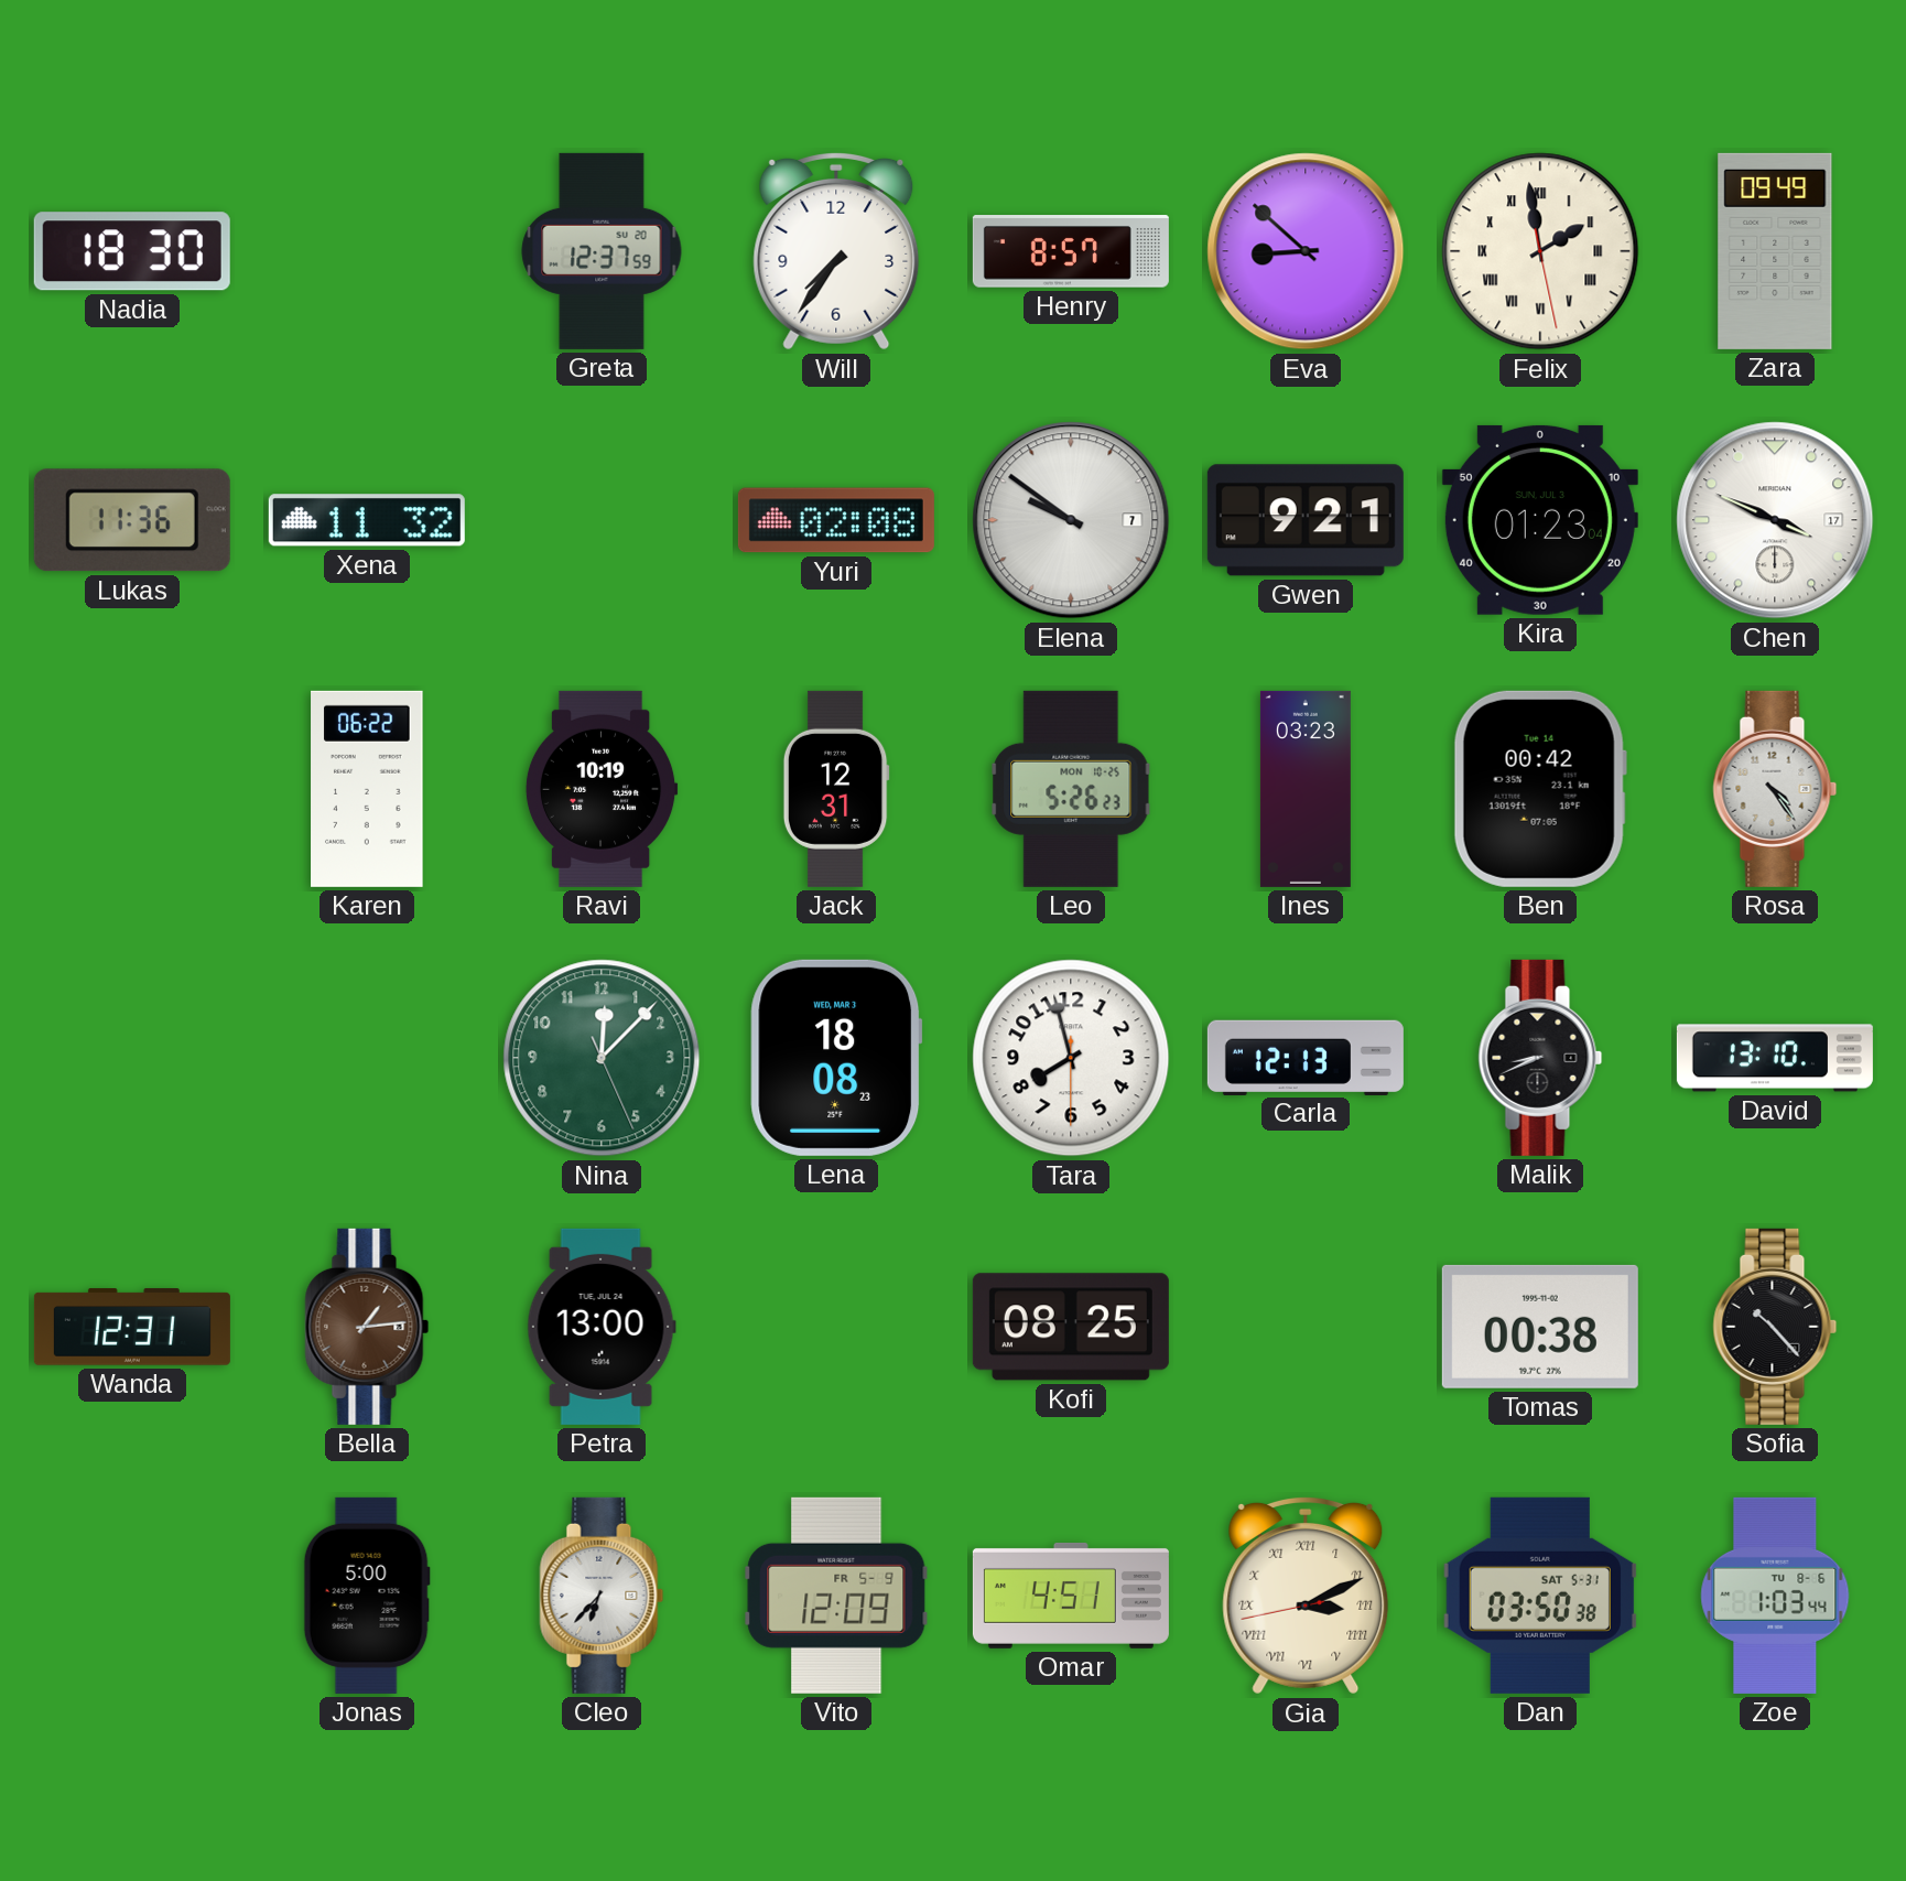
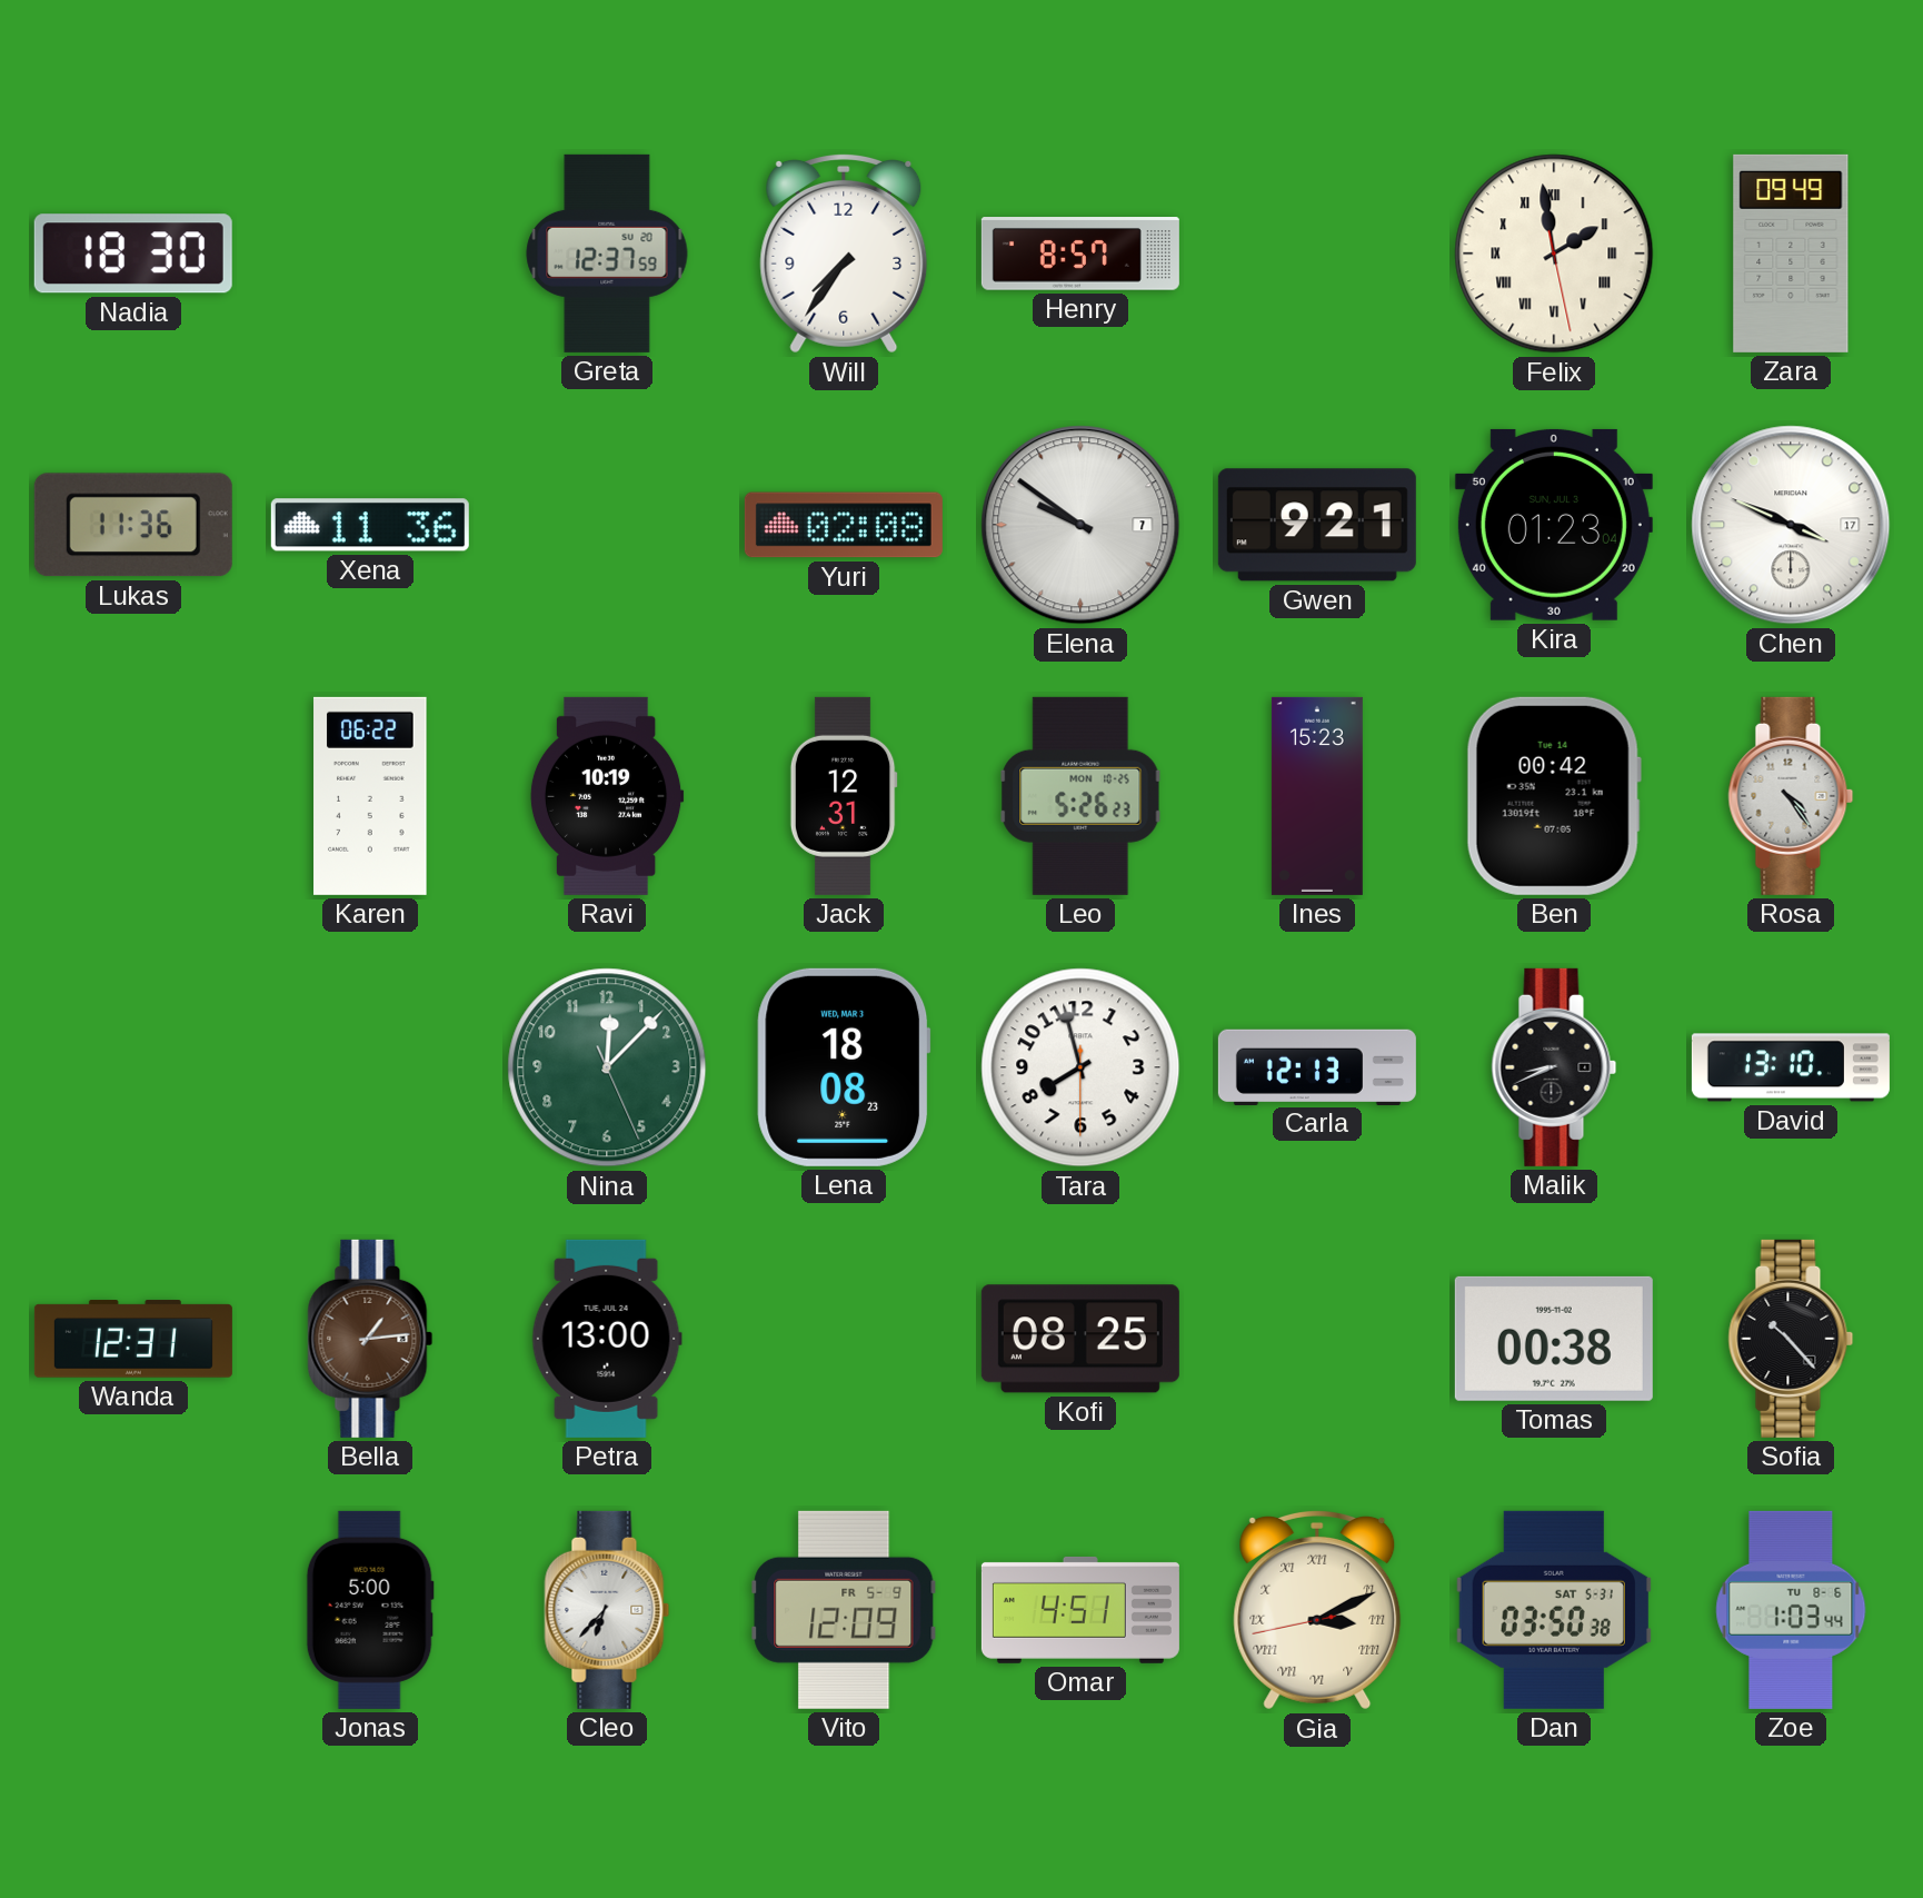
Eva: 8:52 -> none
Xena: 11:32 -> 11:36
Ines: 03:23 -> 15:23
